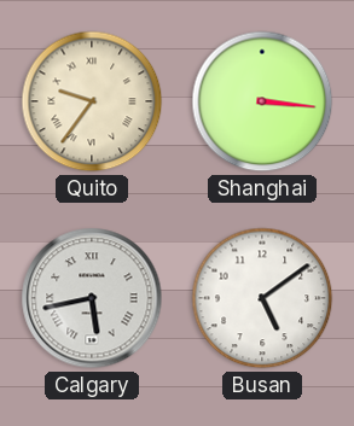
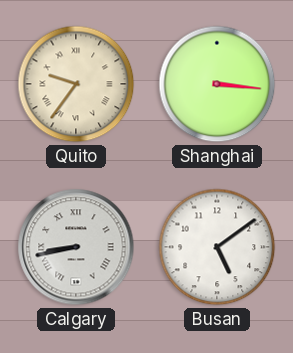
Calgary: 5:43 -> 8:43
